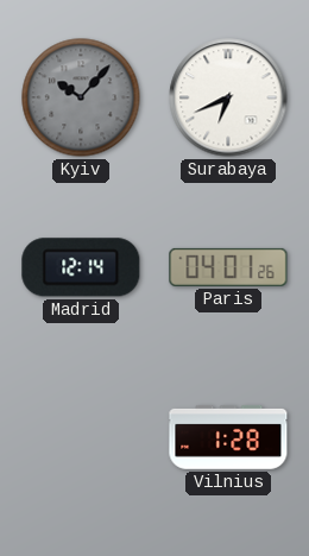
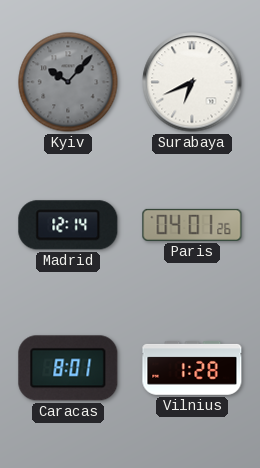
Caracas: none -> 8:01
